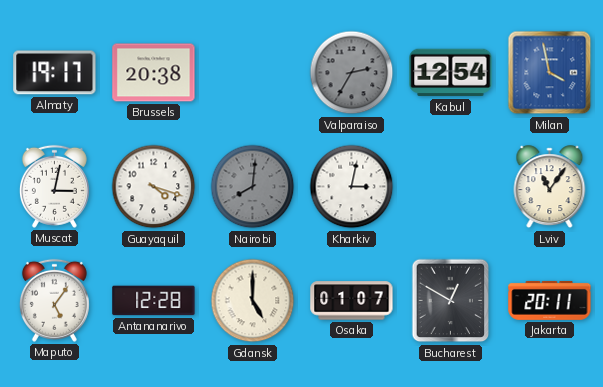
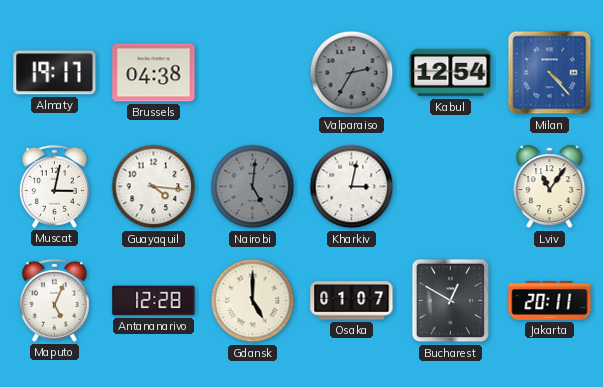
Brussels: 20:38 -> 04:38
Milan: 3:58 -> 4:23
Guayaquil: 4:18 -> 4:16
Nairobi: 8:01 -> 5:01
Maputo: 5:06 -> 5:04
